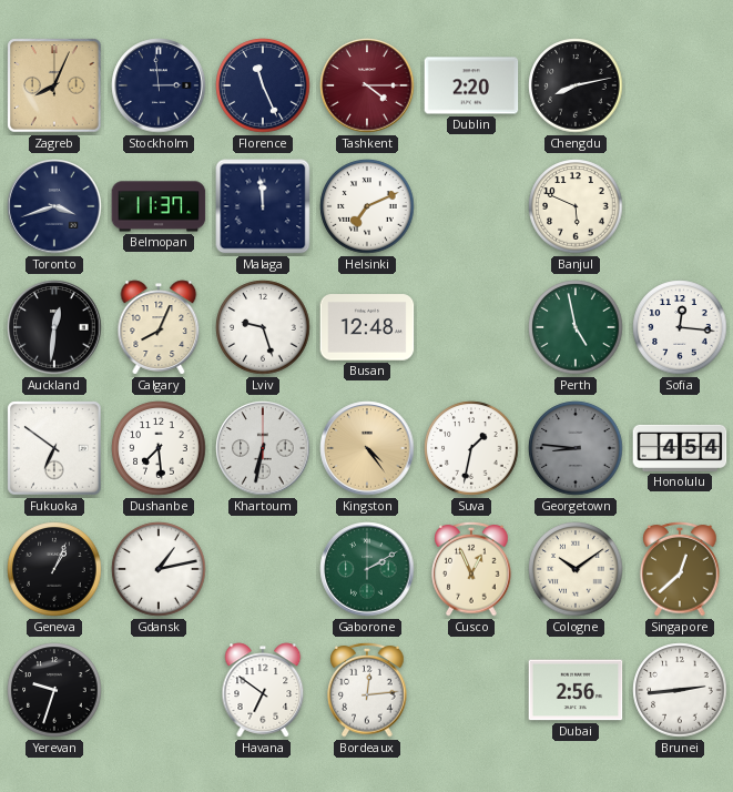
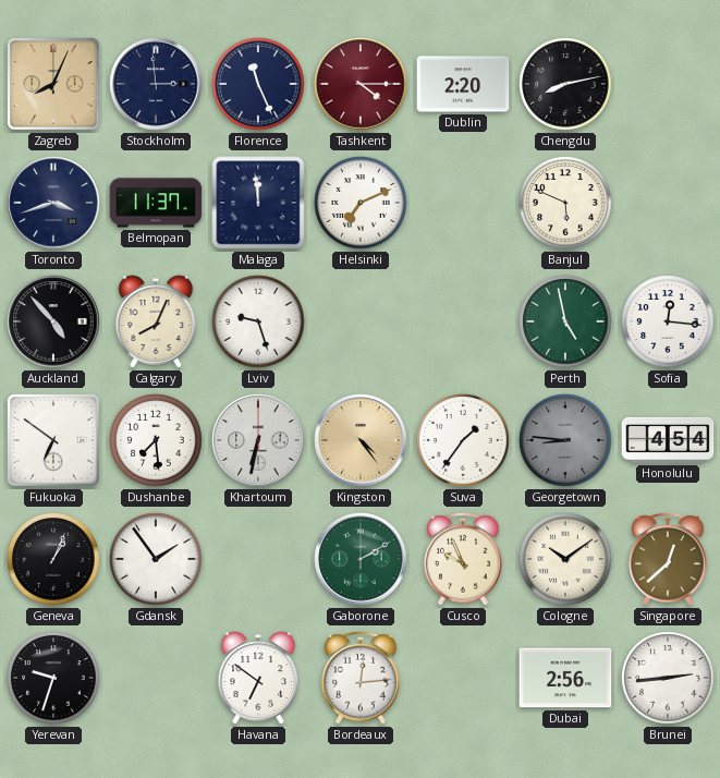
Auckland: 12:31 -> 4:53
Busan: 12:48 -> none
Suva: 1:32 -> 1:36
Gdansk: 1:13 -> 1:54
Cusco: 12:56 -> 9:56
